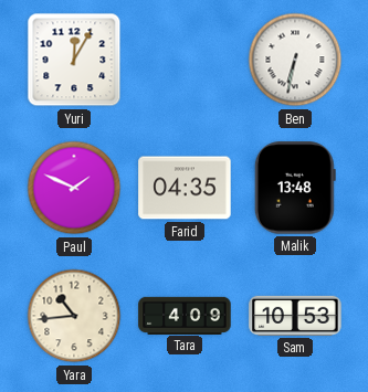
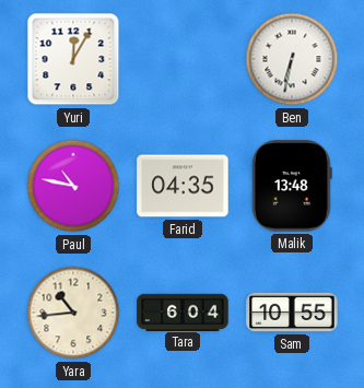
Paul: 1:49 -> 10:47
Tara: 4:09 -> 6:04
Sam: 10:53 -> 10:55
